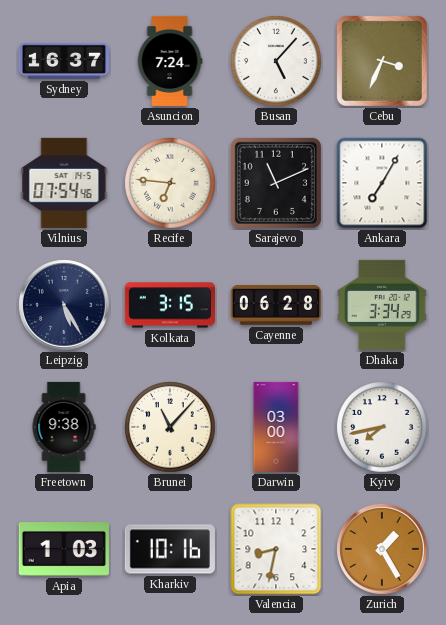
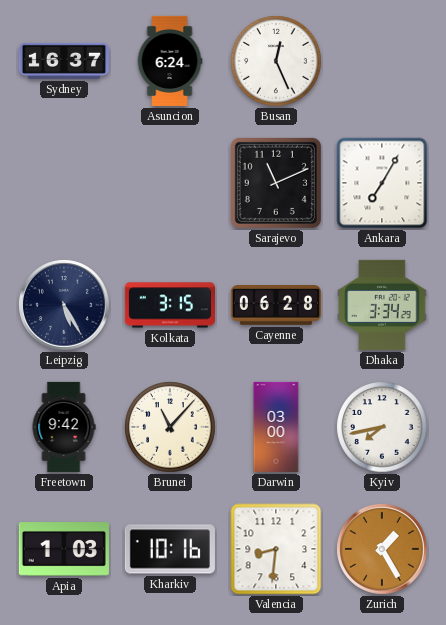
Asuncion: 7:24 -> 6:24
Busan: 5:07 -> 12:26
Cebu: 3:34 -> none
Vilnius: 07:54 -> none
Recife: 6:46 -> none
Freetown: 9:38 -> 9:42
Valencia: 8:32 -> 8:31
